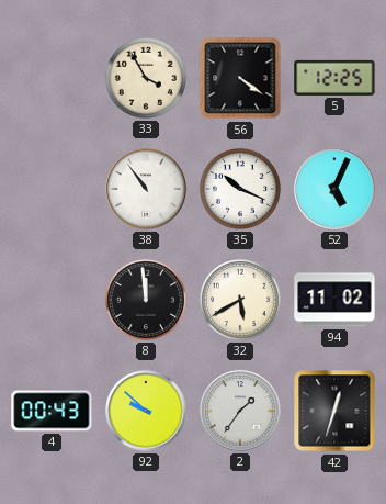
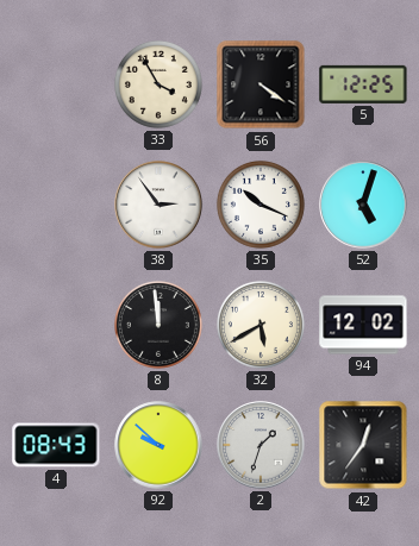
38: 10:54 -> 2:54
52: 5:04 -> 5:03
94: 11:02 -> 12:02
4: 00:43 -> 08:43
2: 1:36 -> 1:33
42: 12:33 -> 12:36
